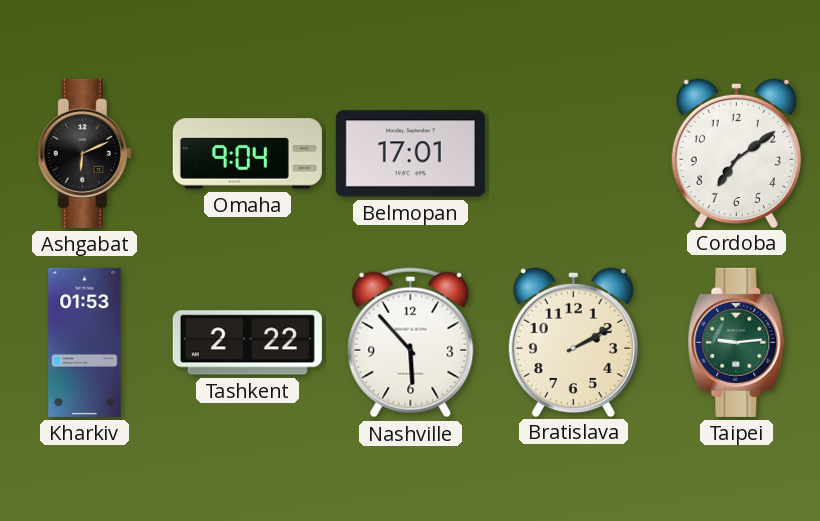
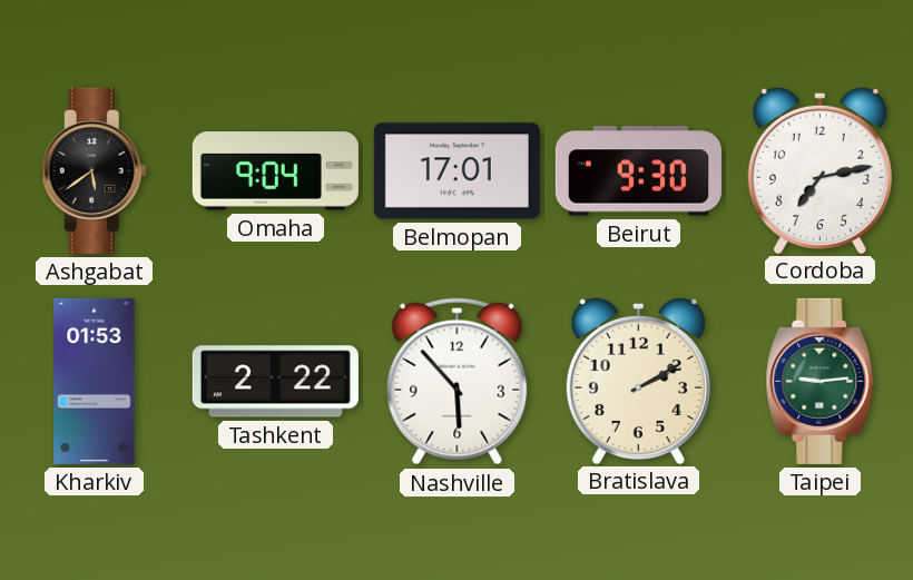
Ashgabat: 6:11 -> 5:39
Beirut: none -> 9:30
Cordoba: 7:09 -> 7:13
